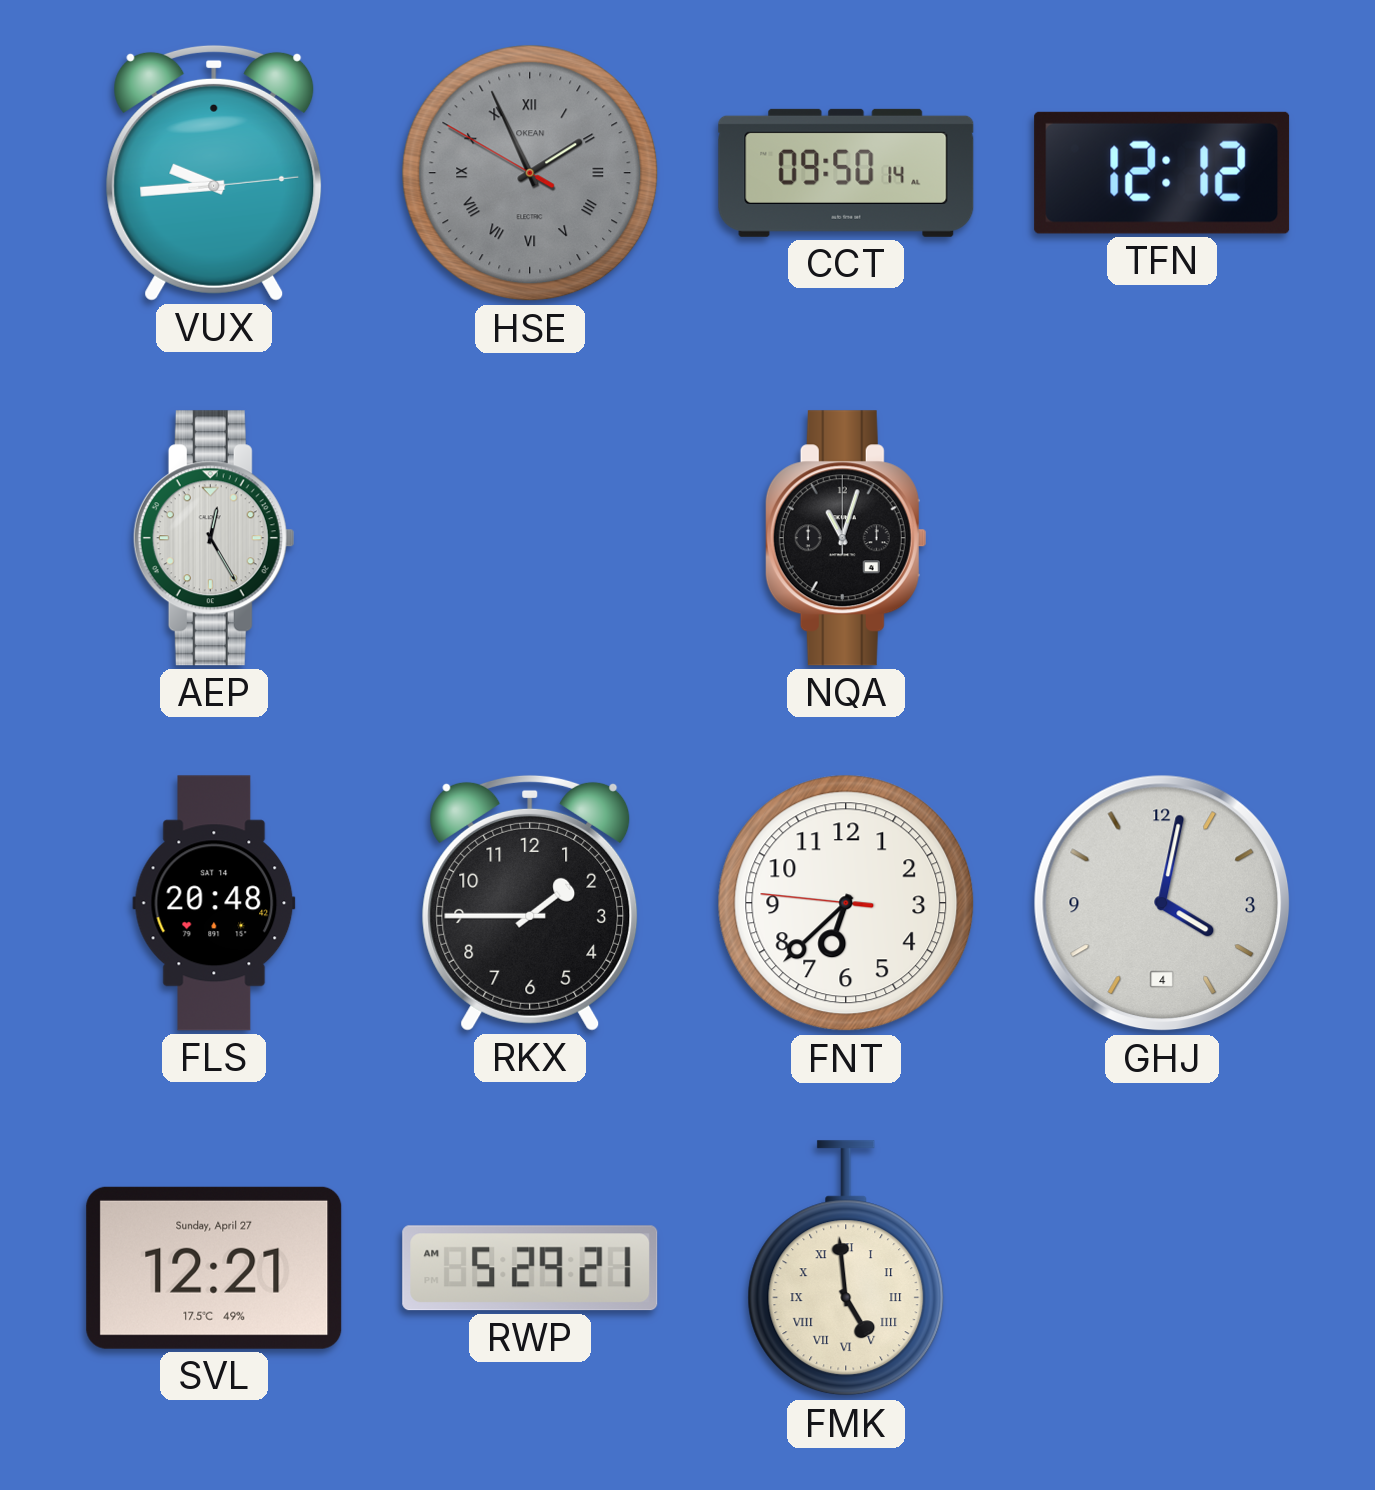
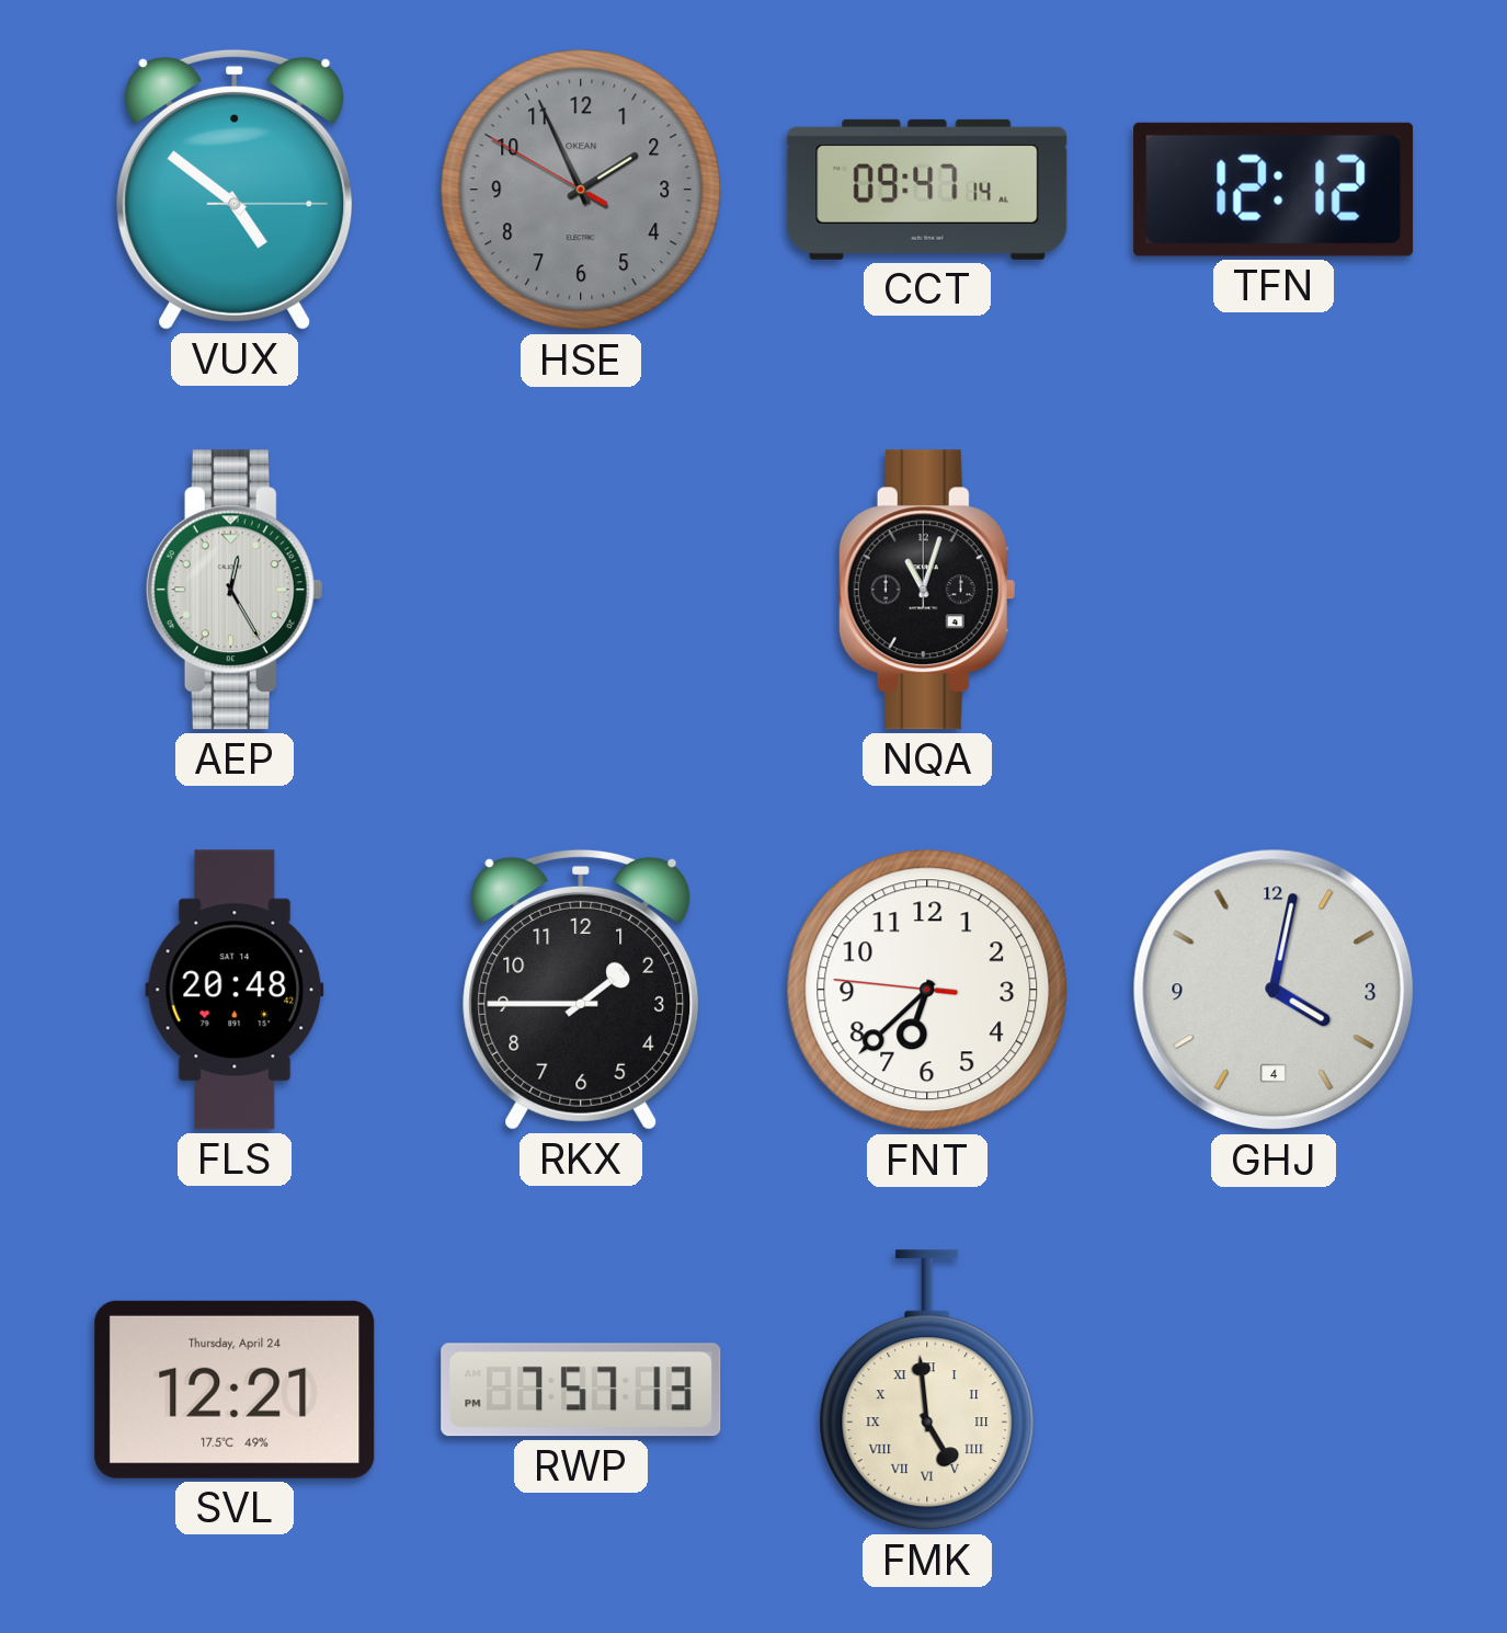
VUX: 9:44 -> 4:51
HSE numerals: Roman -> Arabic
CCT: 09:50 -> 09:47
SVL date: Sunday, April 27 -> Thursday, April 24
RWP: 5:29 -> 7:57
